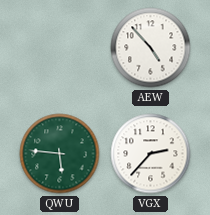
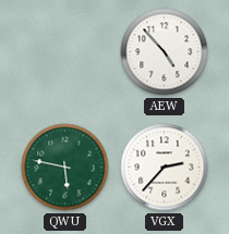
QWU: 5:46 -> 5:47
